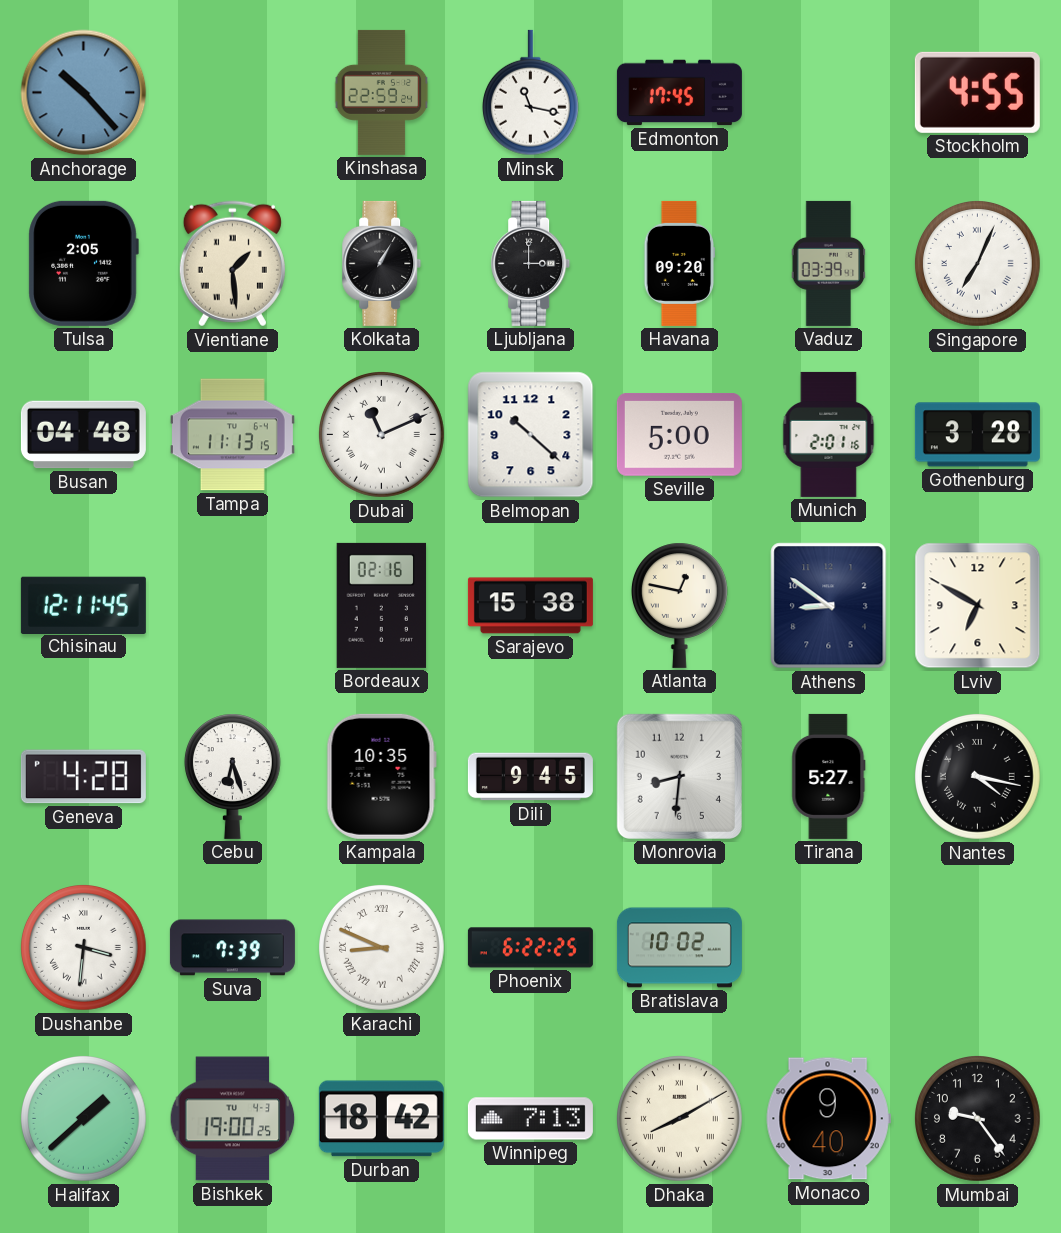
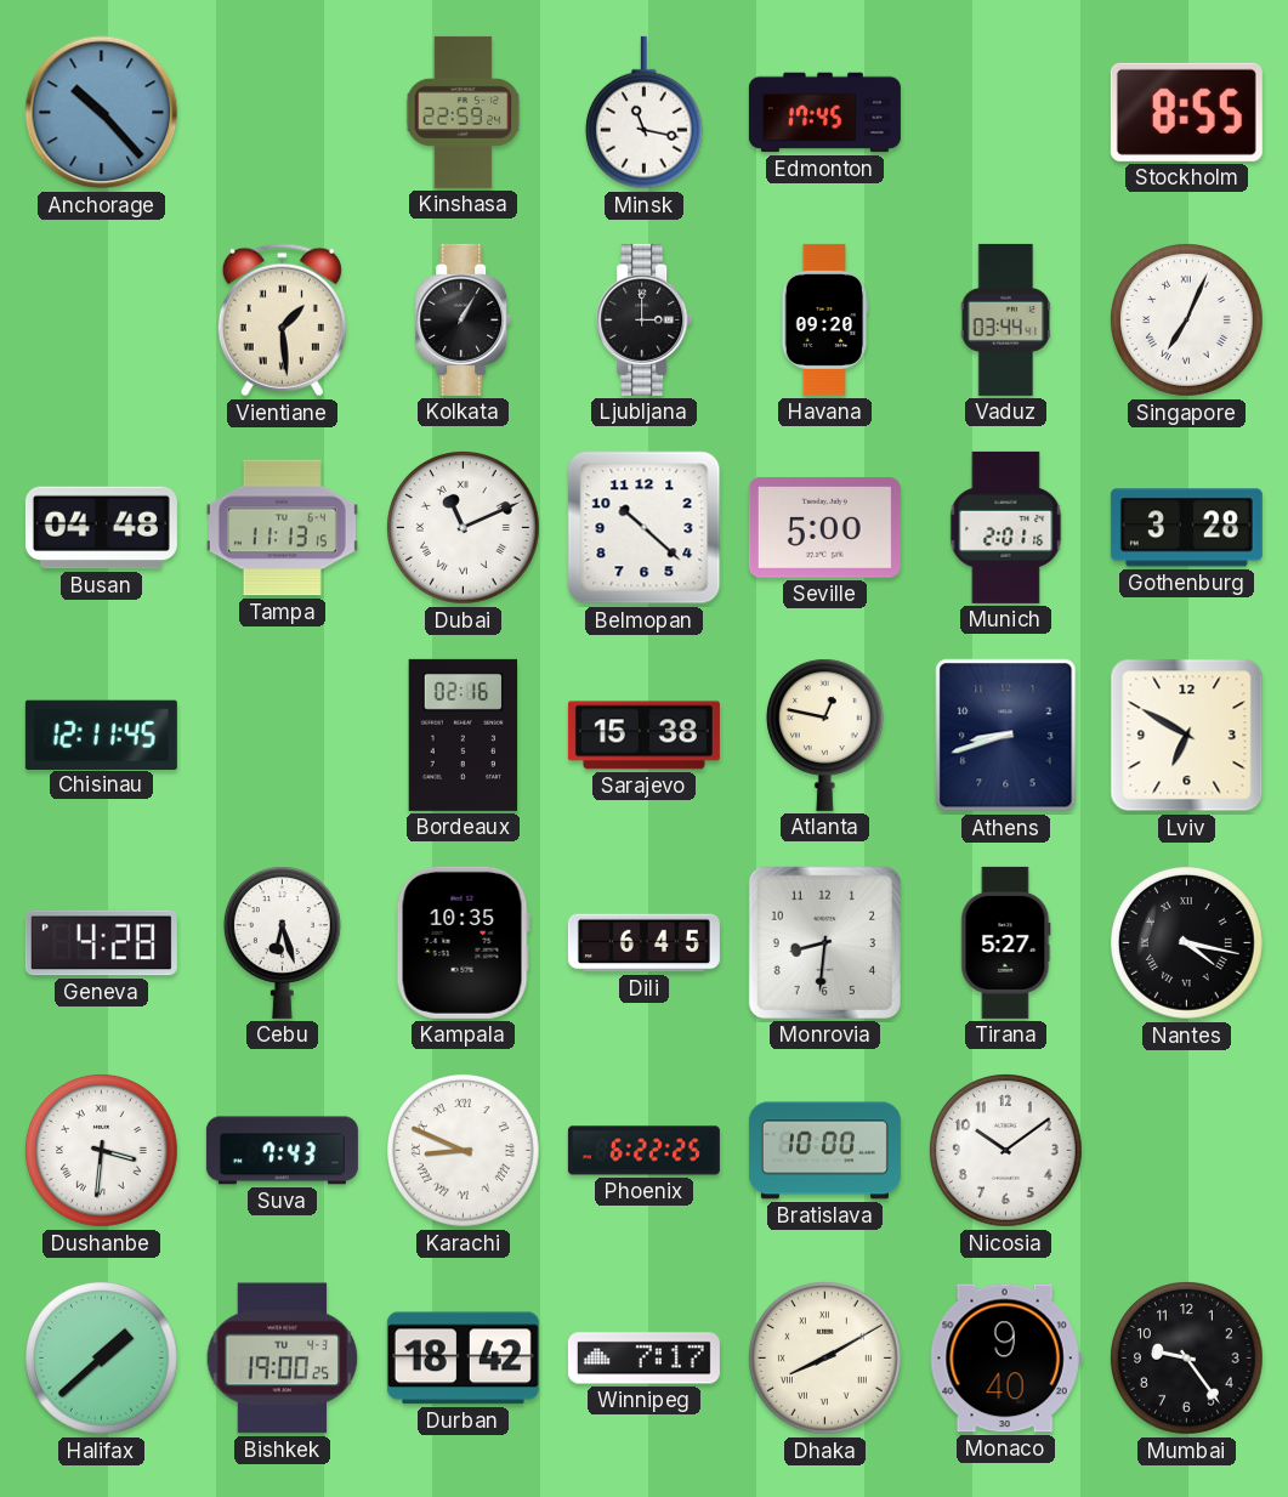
Stockholm: 4:55 -> 8:55
Tulsa: 2:05 -> none
Vaduz: 03:39 -> 03:44
Athens: 8:51 -> 8:42
Dili: 9:45 -> 6:45
Suva: 7:39 -> 7:43
Bratislava: 10:02 -> 10:00
Nicosia: none -> 10:09
Winnipeg: 7:13 -> 7:17
